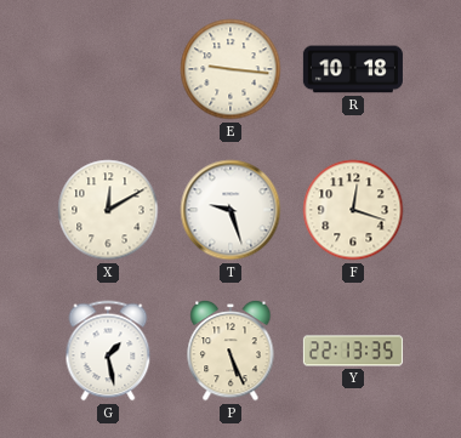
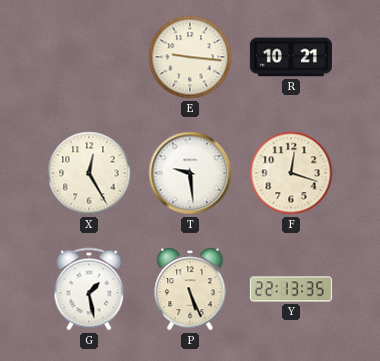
R: 10:18 -> 10:21
X: 12:10 -> 12:25
T: 9:27 -> 9:29
